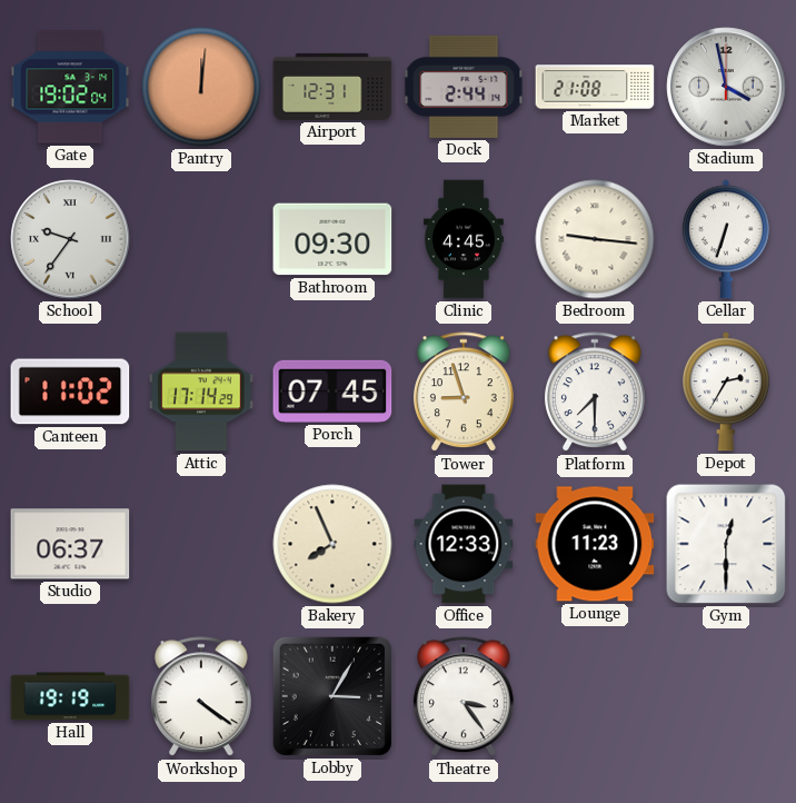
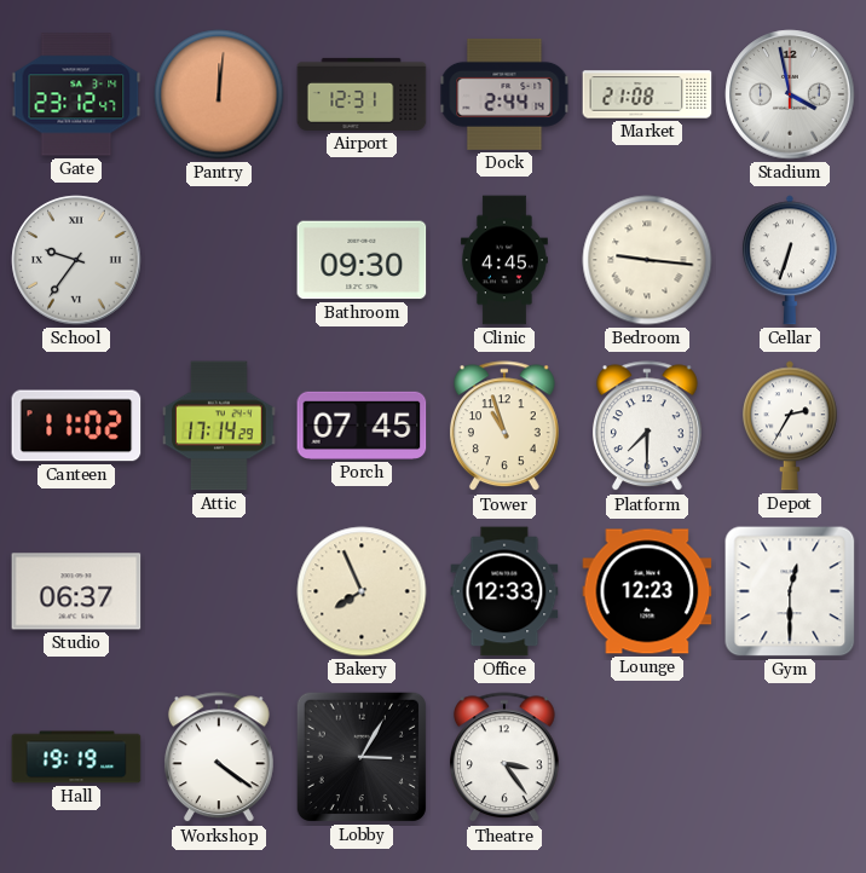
Gate: 19:02 -> 23:12
Tower: 8:57 -> 10:57
Lounge: 11:23 -> 12:23
